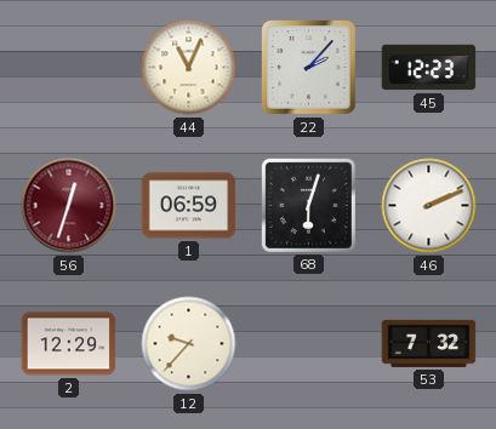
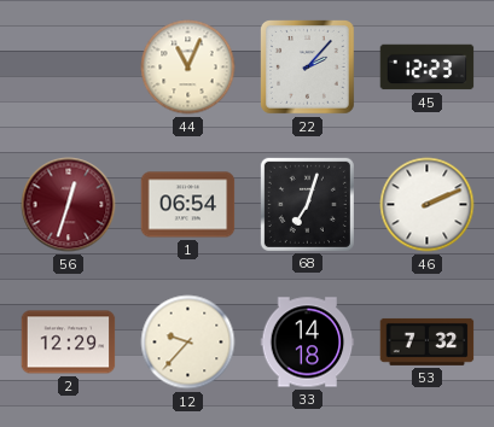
1: 06:59 -> 06:54
68: 6:03 -> 7:03
33: none -> 14:18
